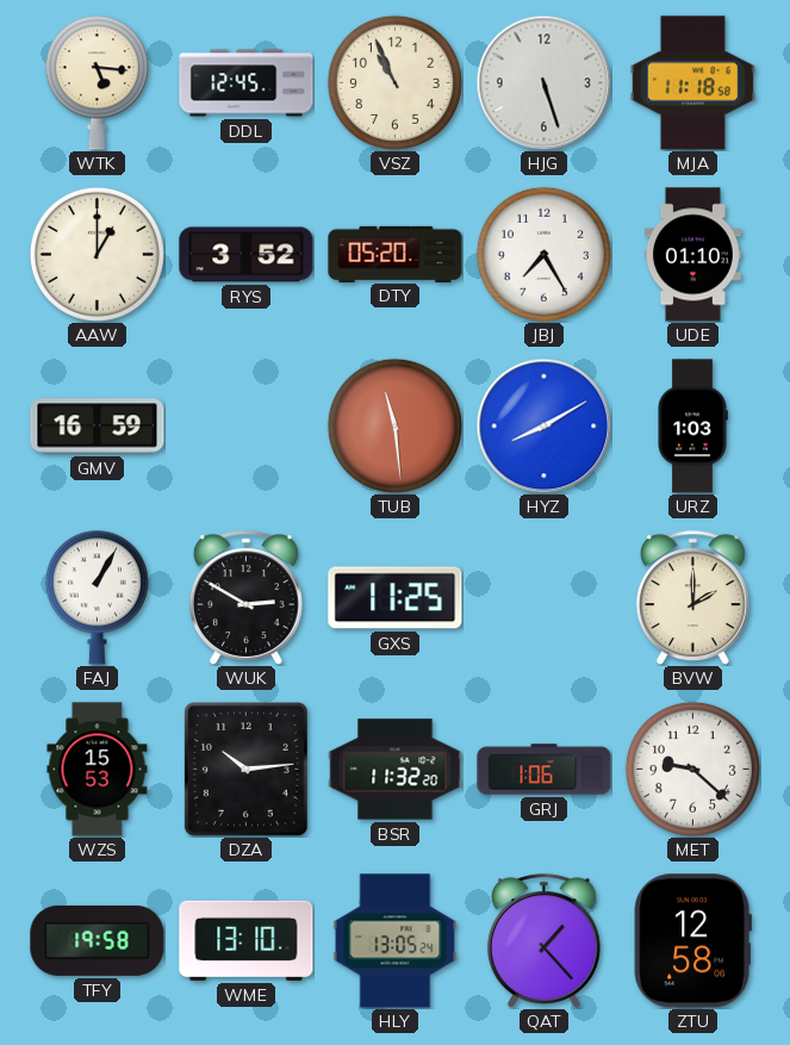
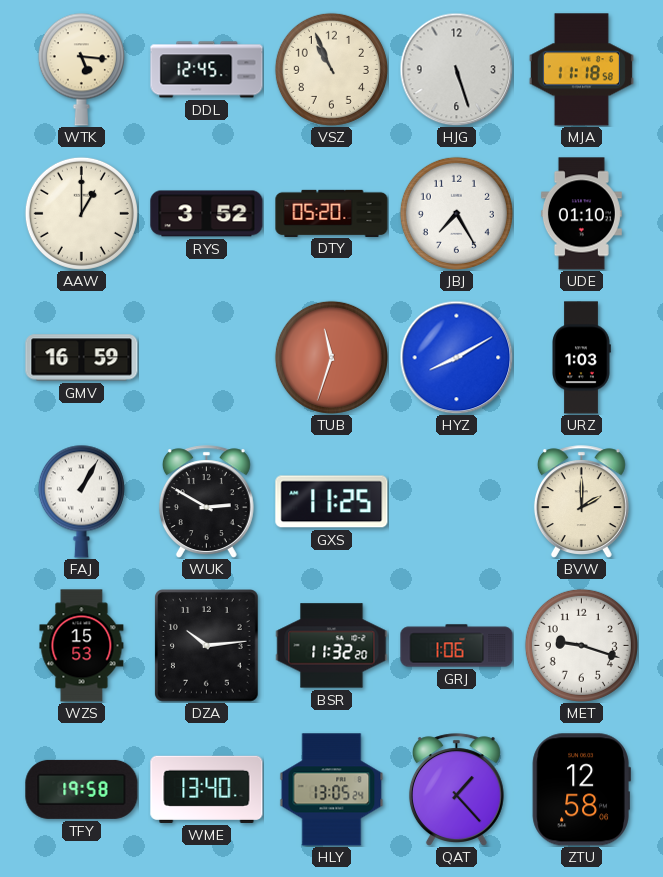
TUB: 11:29 -> 11:33
MET: 9:22 -> 9:18
WME: 13:10 -> 13:40
